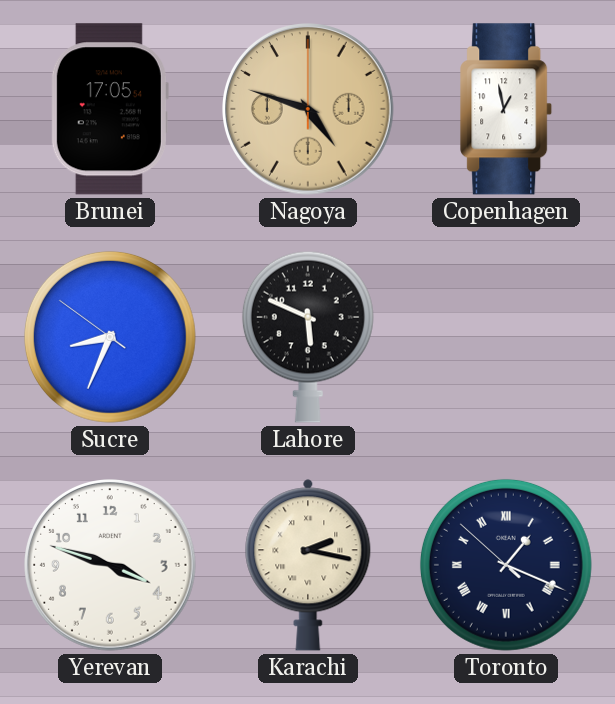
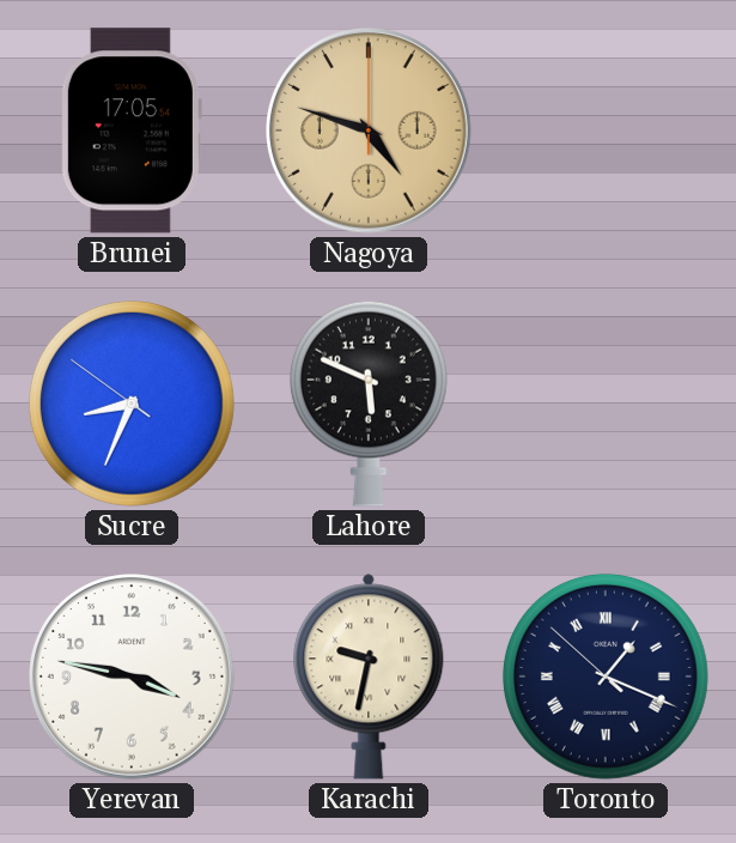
Copenhagen: 12:58 -> none
Yerevan: 3:48 -> 3:47
Karachi: 2:17 -> 9:32
